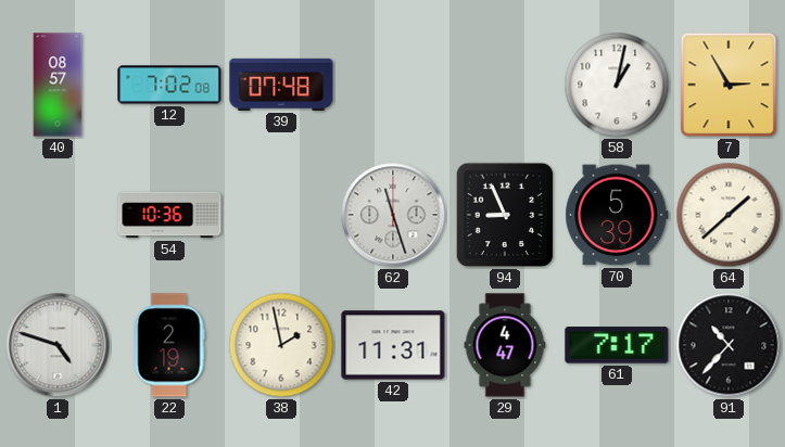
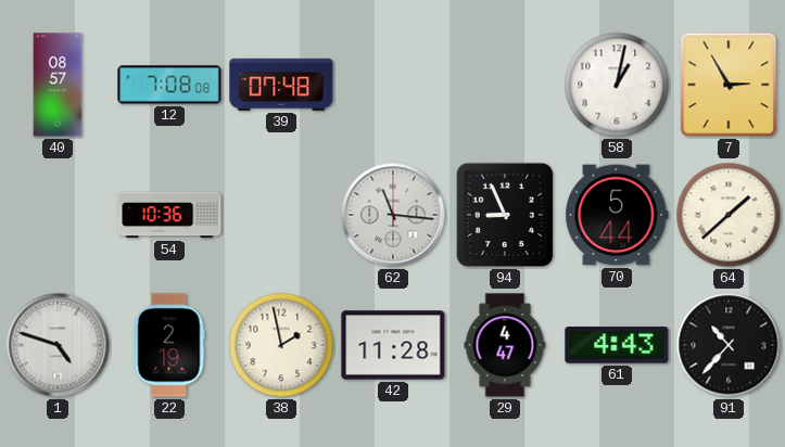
12: 7:02 -> 7:08
62: 11:27 -> 11:16
70: 5:39 -> 5:44
42: 11:31 -> 11:28
61: 7:17 -> 4:43
